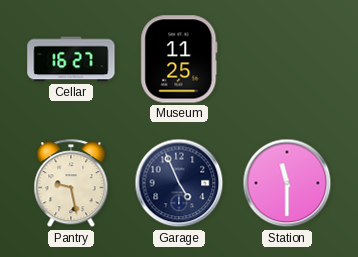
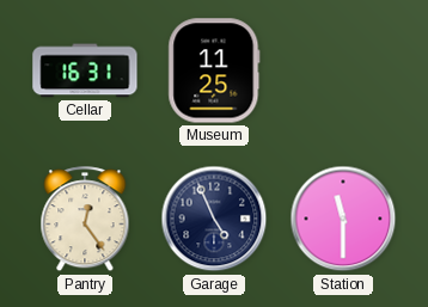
Cellar: 16:27 -> 16:31
Pantry: 9:28 -> 12:24
